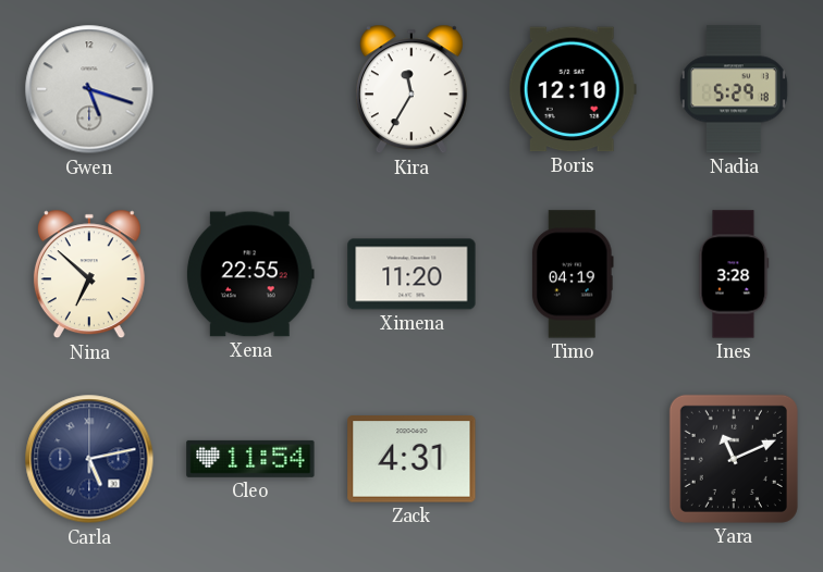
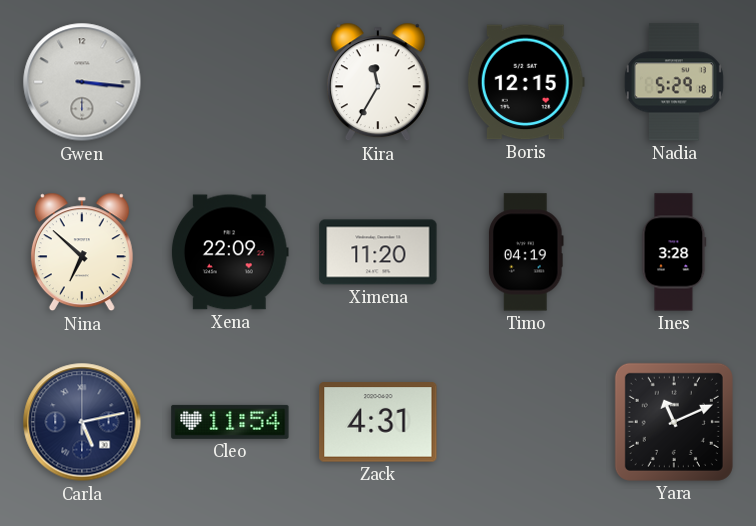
Gwen: 5:18 -> 3:16
Boris: 12:10 -> 12:15
Xena: 22:55 -> 22:09
